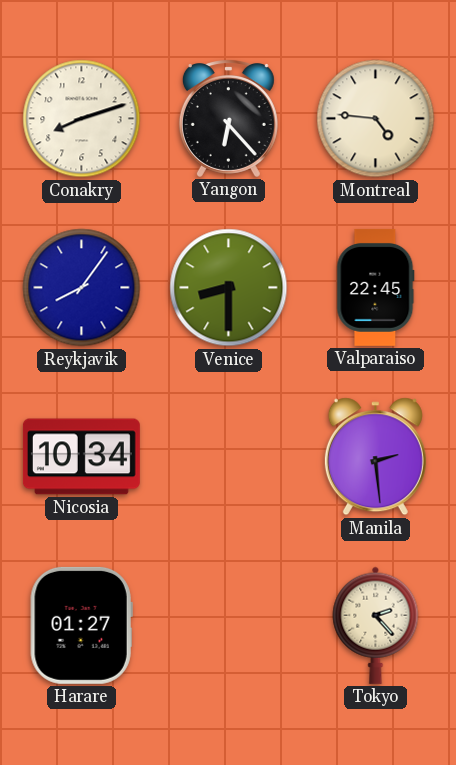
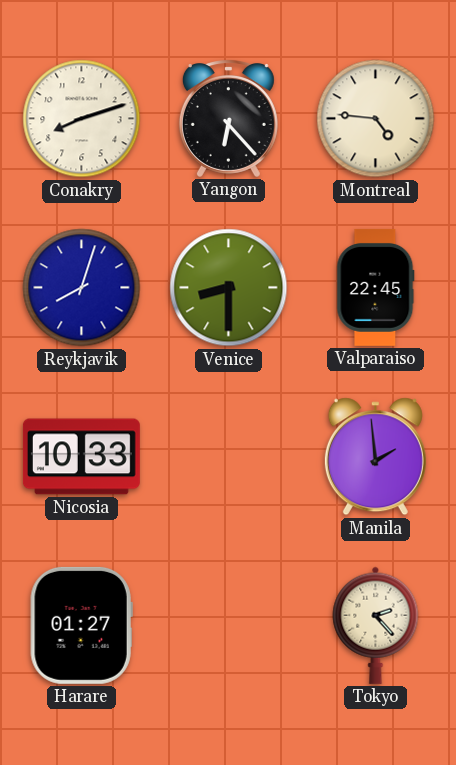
Reykjavik: 8:06 -> 8:03
Nicosia: 10:34 -> 10:33
Manila: 2:29 -> 1:59
